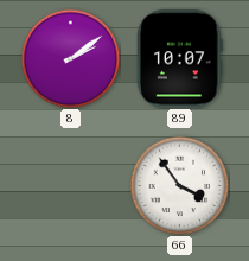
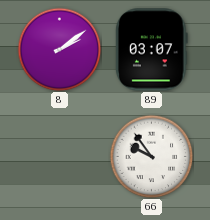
89: 10:07 -> 03:07
66: 3:54 -> 9:54
